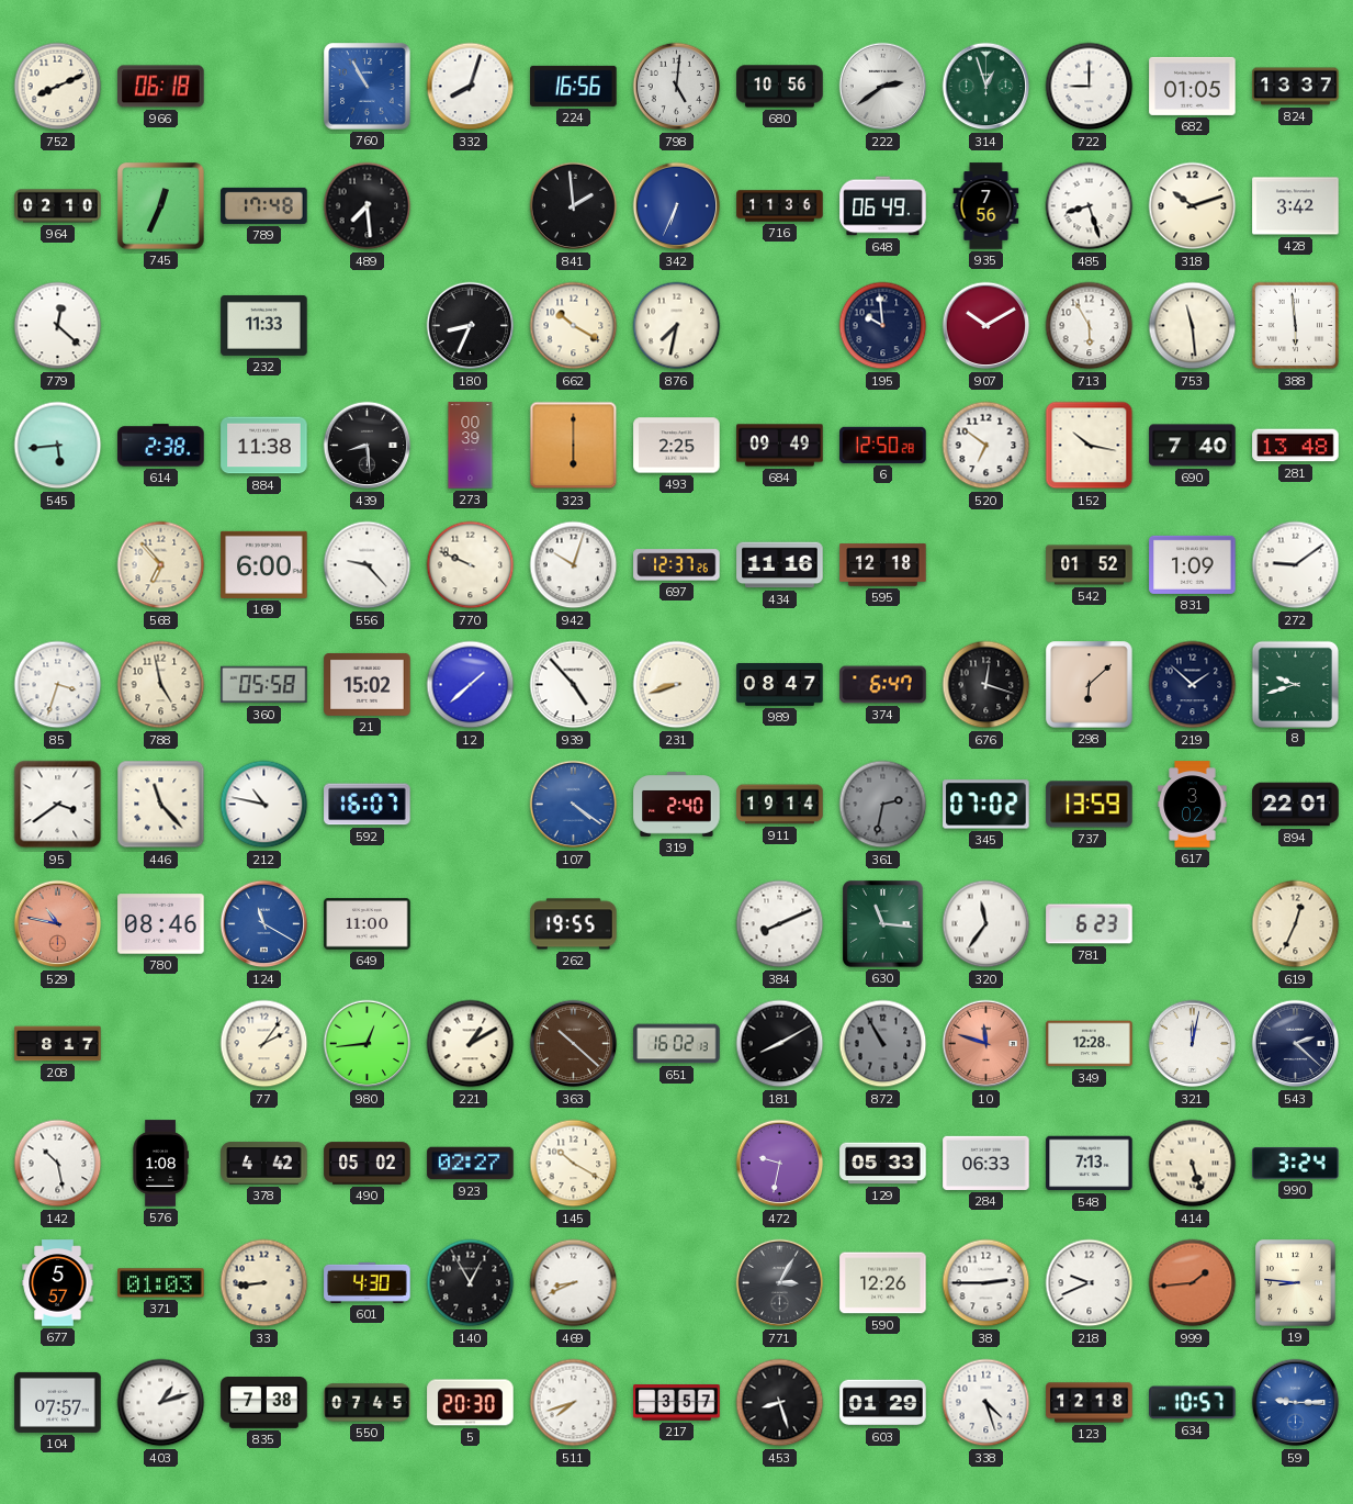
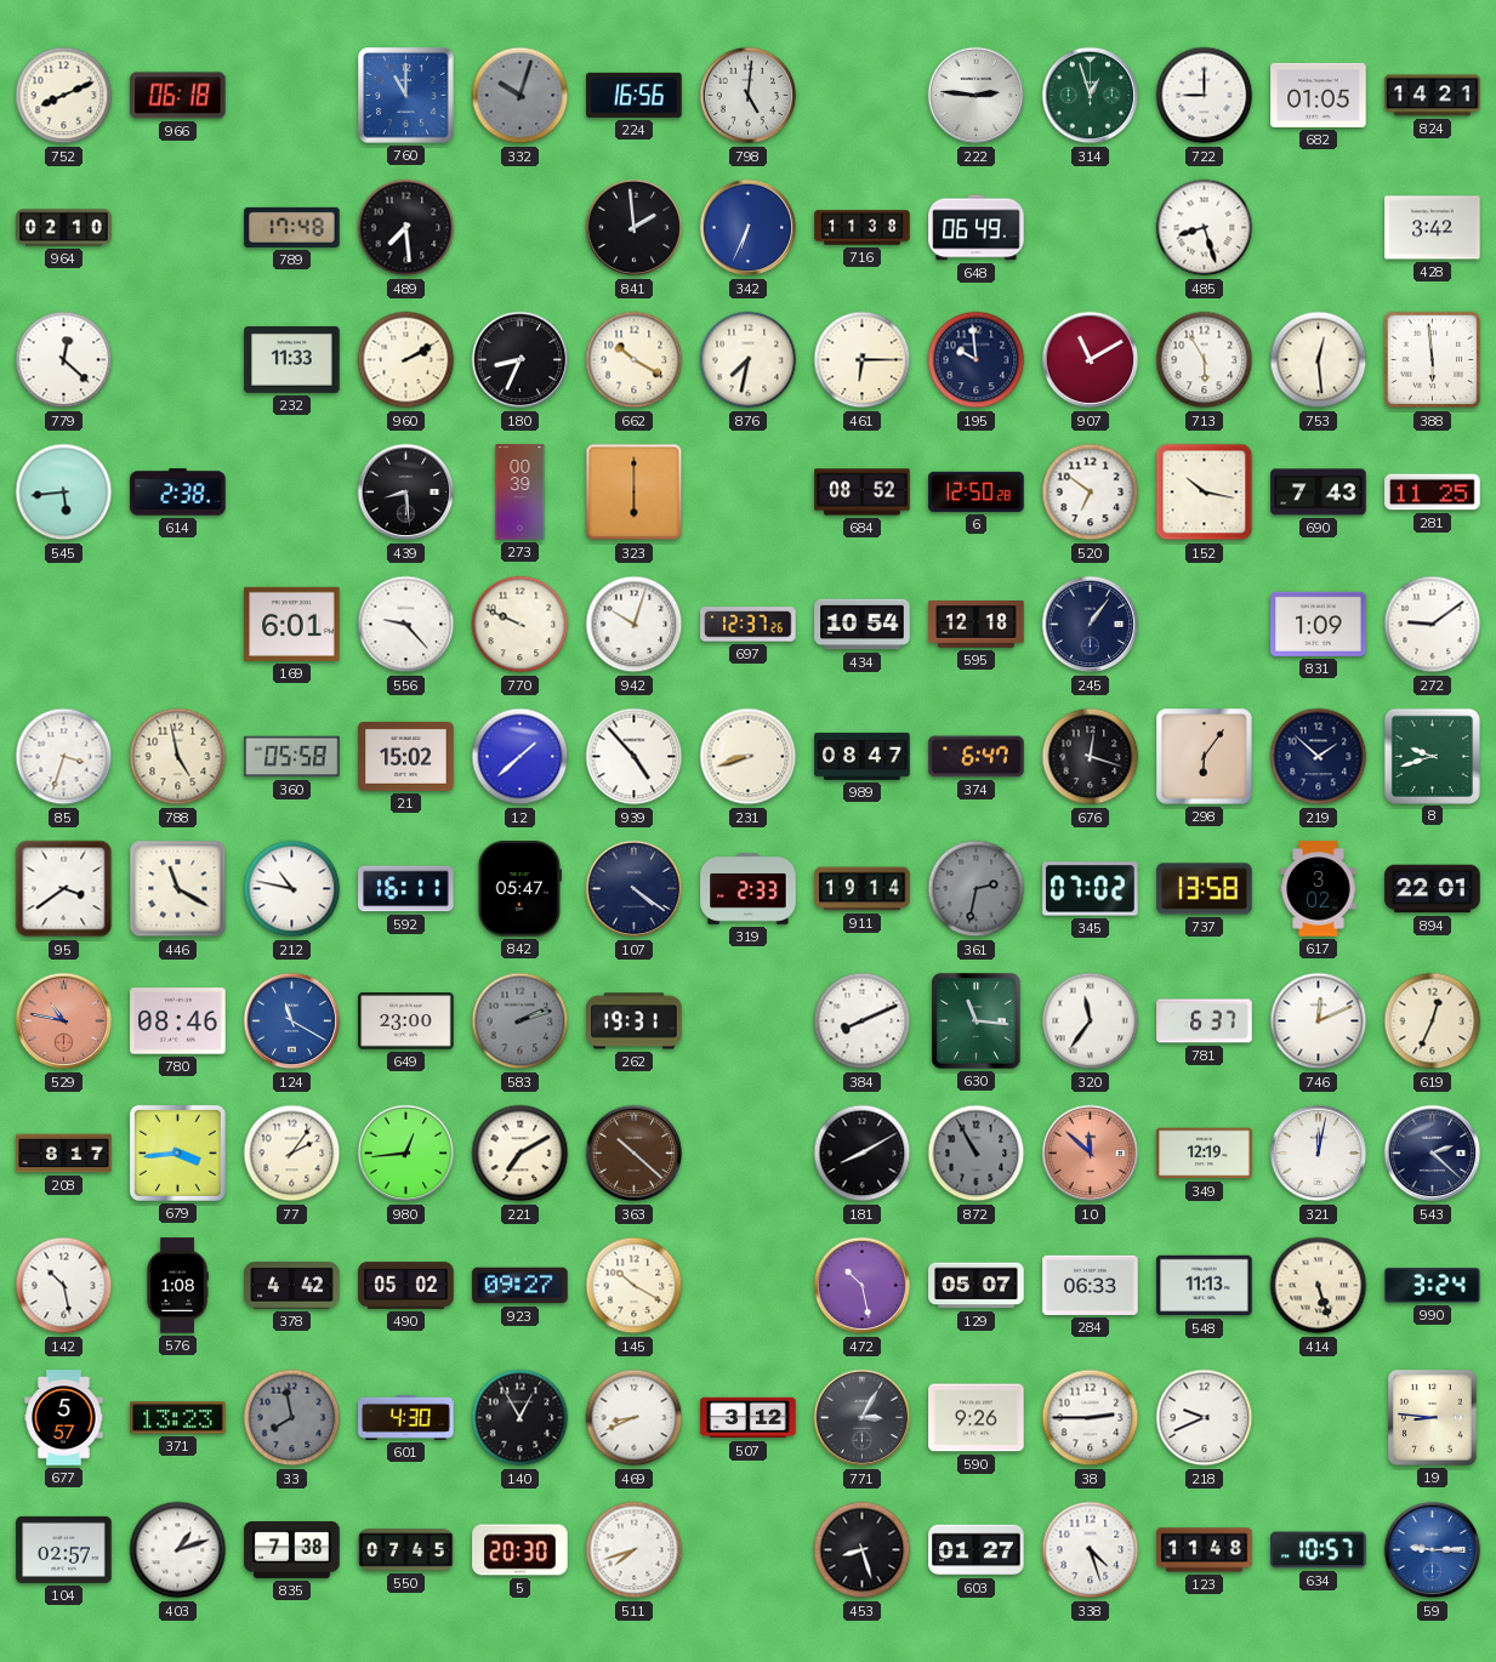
760: 10:55 -> 11:00
332: 8:03 -> 10:03
332 dial: white -> grey
680: 10:56 -> none
222: 2:39 -> 2:46
824: 13:37 -> 14:21
745: 12:34 -> none
716: 11:36 -> 11:38
935: 7:56 -> none
318: 10:12 -> none
960: none -> 2:10
461: none -> 6:15
907: 10:10 -> 11:10
753: 11:29 -> 12:29
884: 11:38 -> none
493: 2:25 -> none
684: 09:49 -> 08:52
690: 7:40 -> 7:43
281: 13:48 -> 11:25
568: 6:53 -> none
169: 6:00 -> 6:01
434: 11:16 -> 10:54
245: none -> 1:06
542: 01:52 -> none
298: 6:08 -> 6:06
446: 11:23 -> 11:20
592: 16:07 -> 16:11
842: none -> 05:47
107 dial: blue -> navy
319: 2:40 -> 2:33
737: 13:59 -> 13:58
649: 11:00 -> 23:00
583: none -> 2:12
262: 19:55 -> 19:31
781: 6:23 -> 6:37
746: none -> 12:11
679: none -> 3:44
221: 1:10 -> 7:10
651: 16:02 -> none
10: 11:48 -> 11:52
349: 12:28 -> 12:19
923: 02:27 -> 09:27
472: 9:32 -> 10:28
129: 05:33 -> 05:07
548: 7:13 -> 11:13
371: 01:03 -> 13:23
33: 8:44 -> 7:58
33 dial: cream -> grey
507: none -> 3:12
590: 12:26 -> 9:26
999: 1:44 -> none
104: 07:57 -> 02:57
217: 3:57 -> none
603: 01:29 -> 01:27
123: 12:18 -> 11:48
